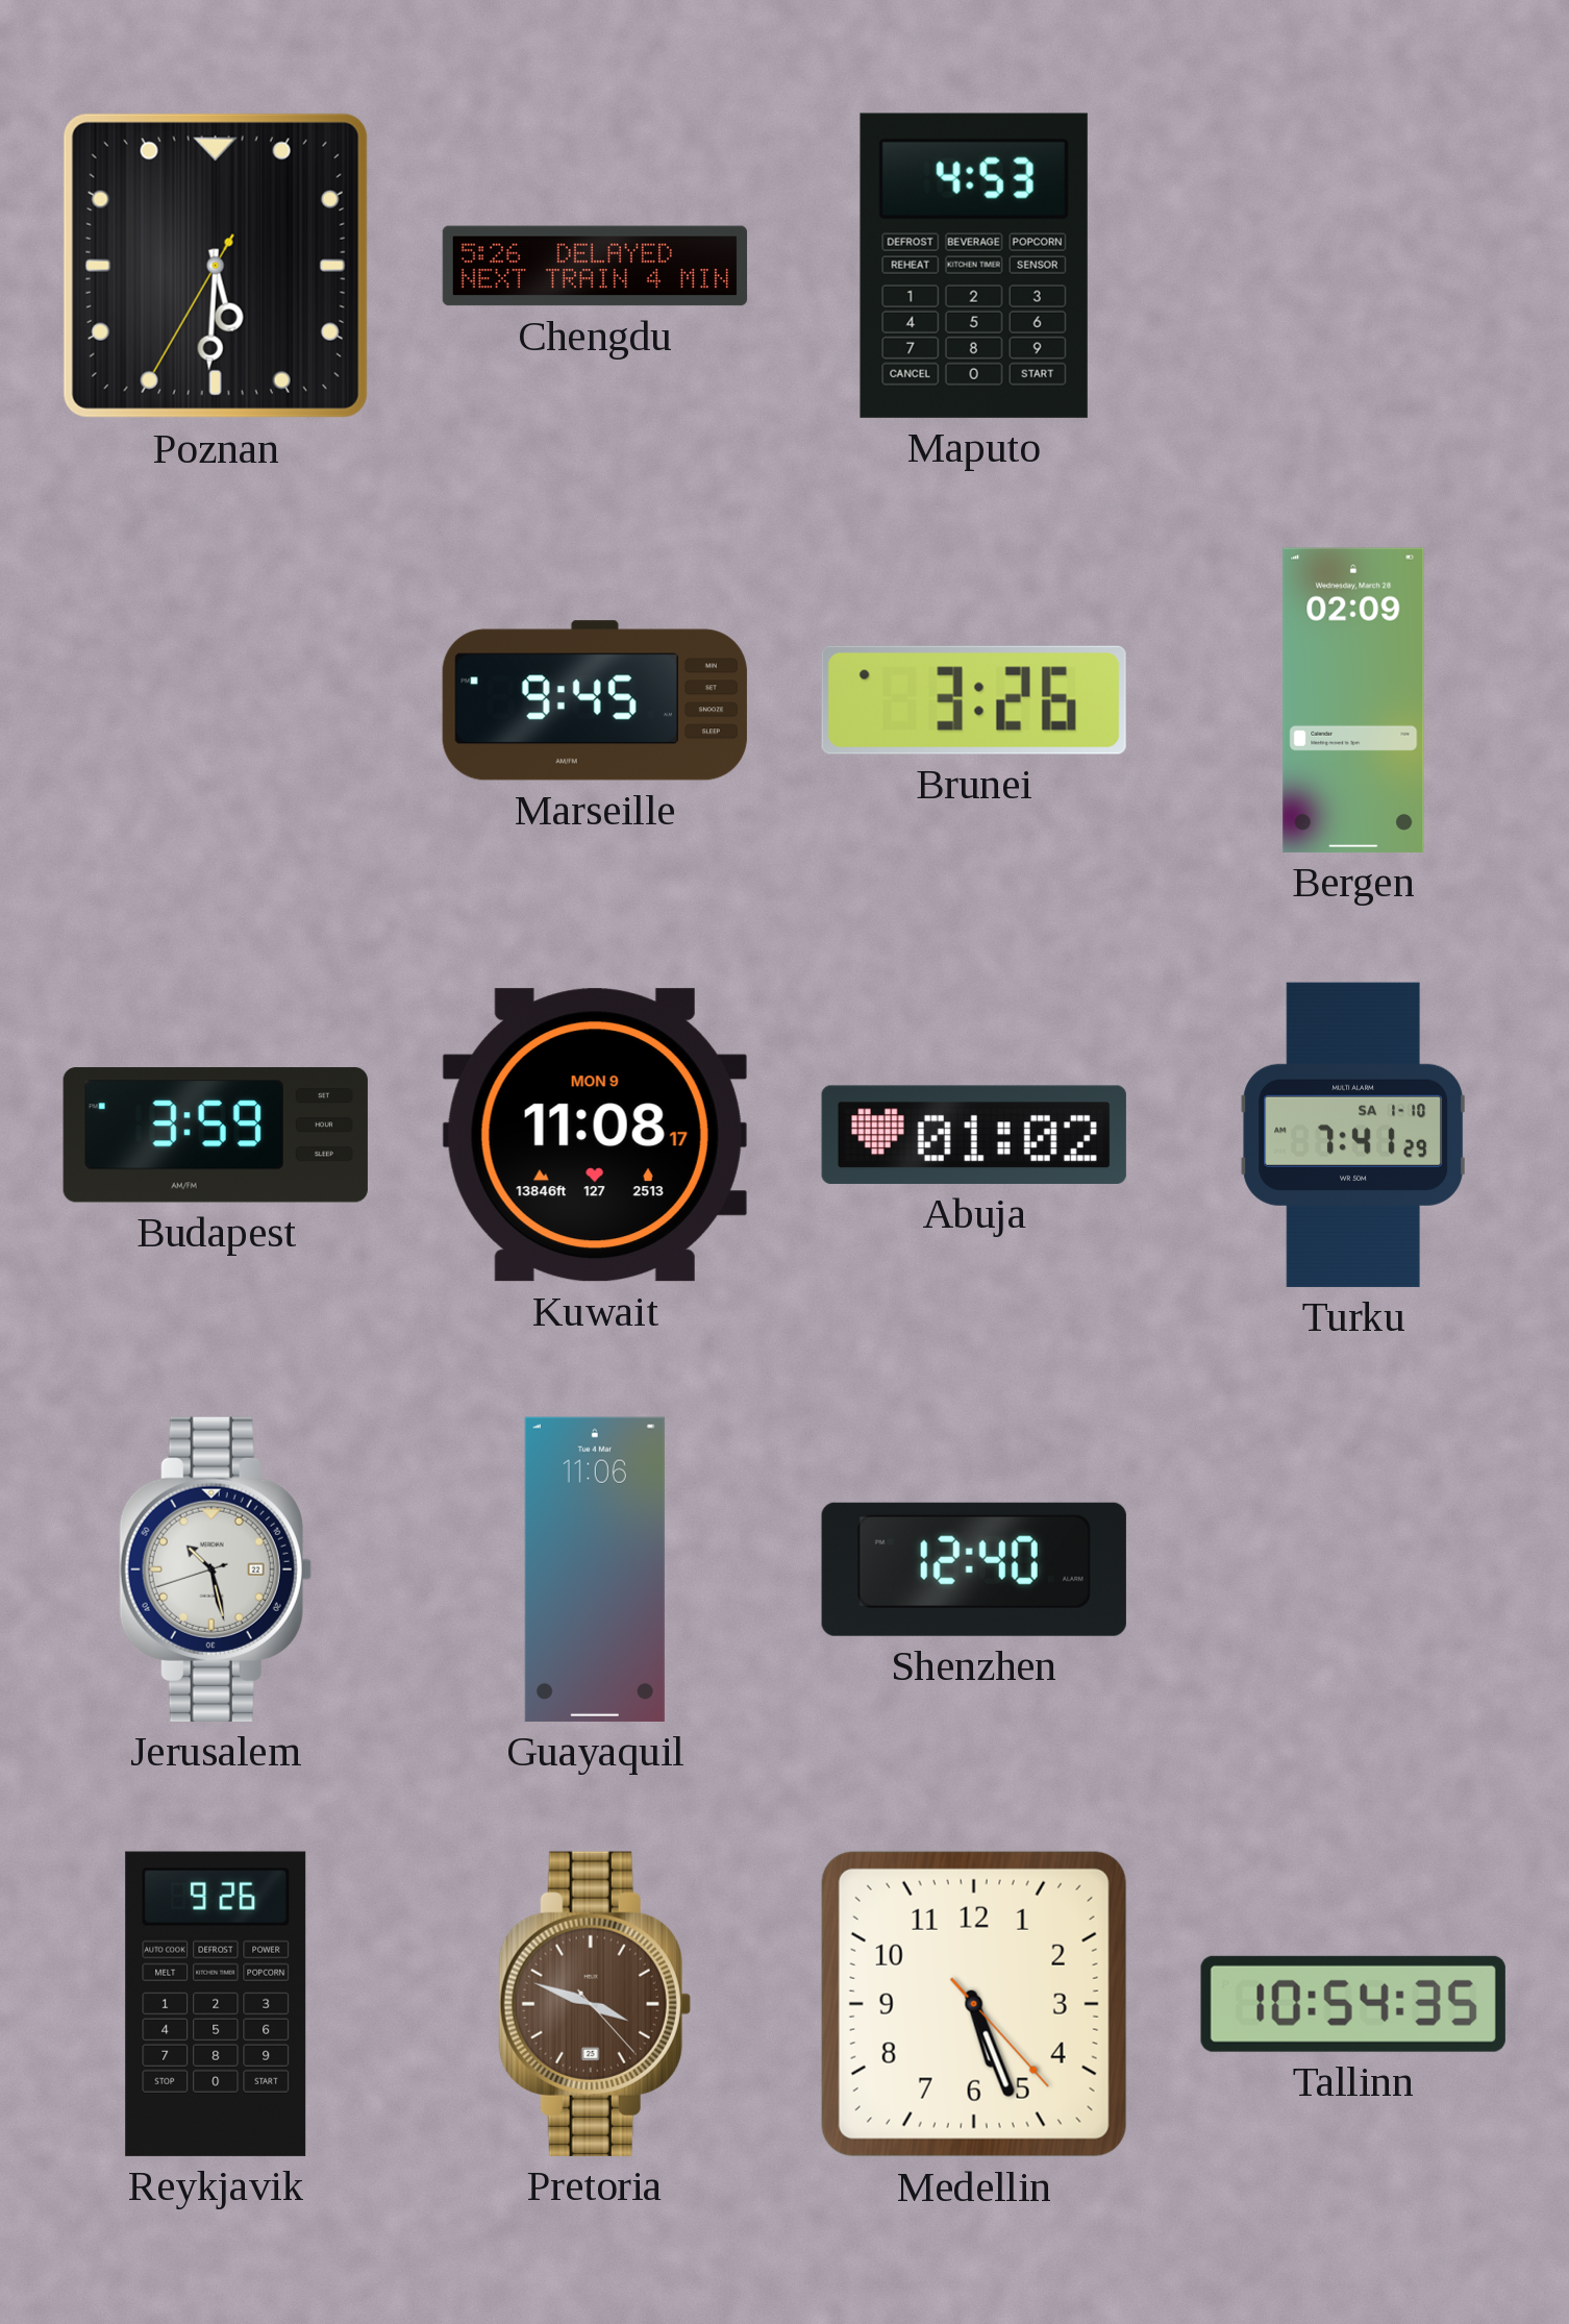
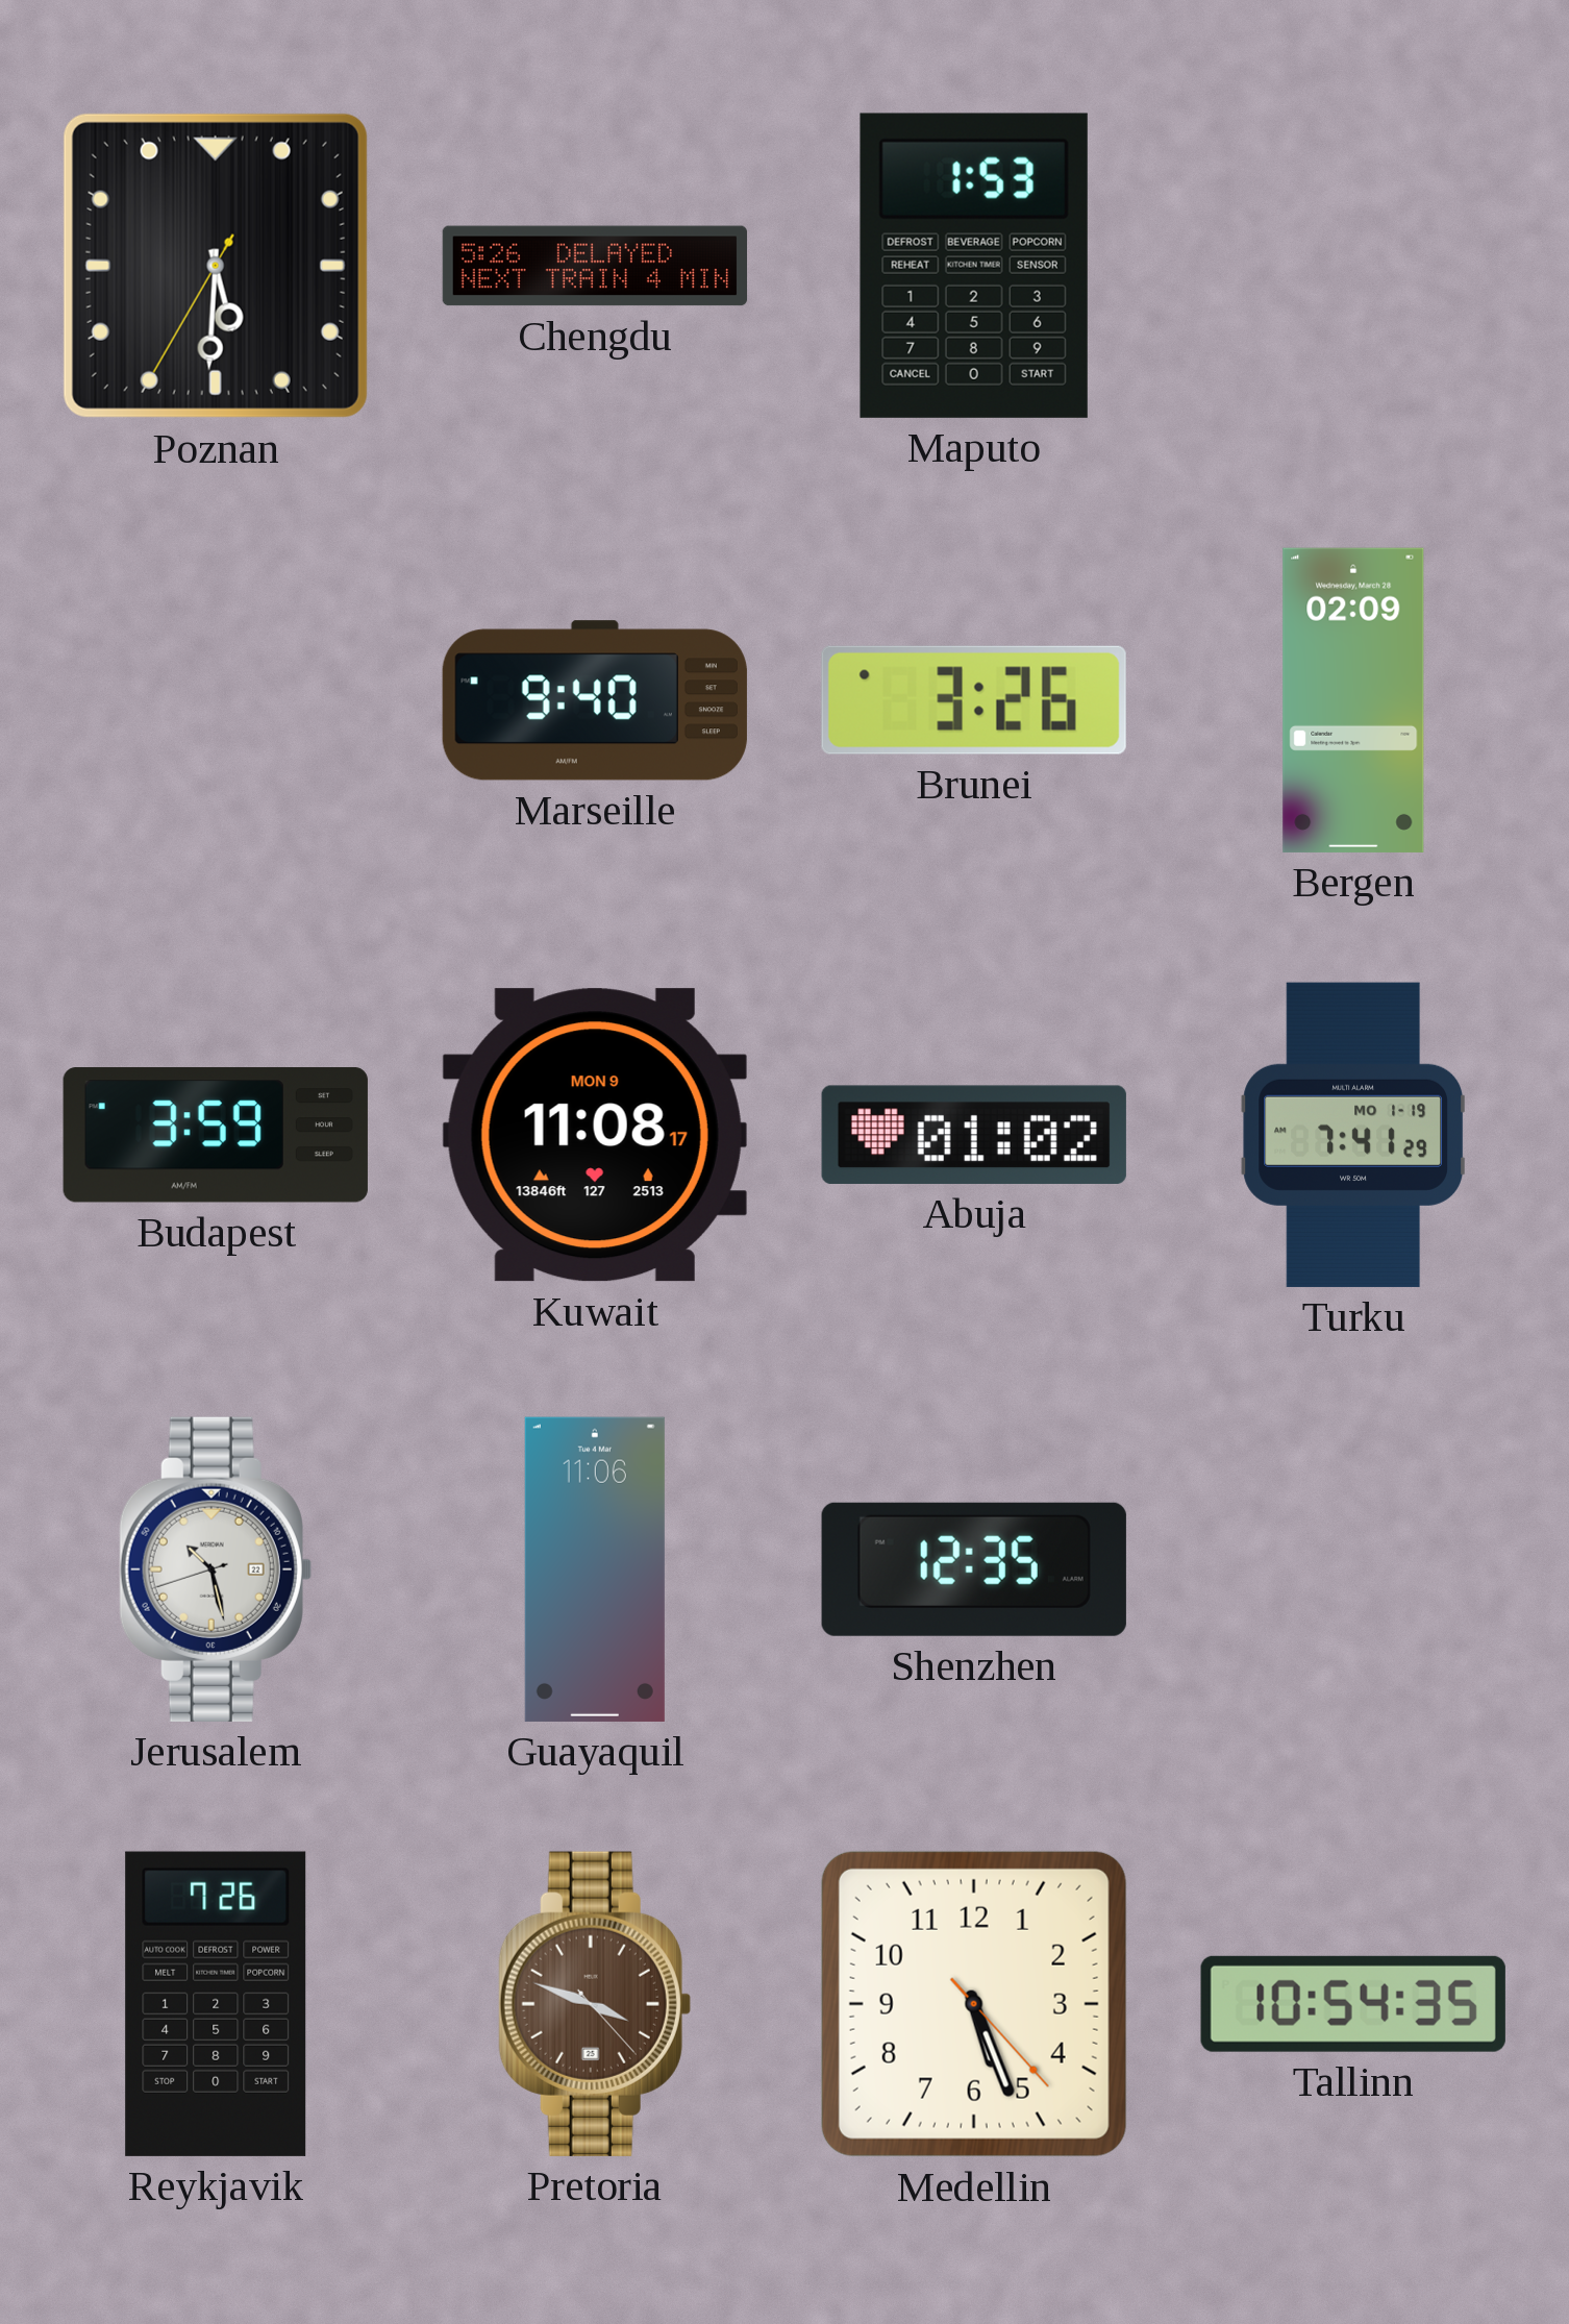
Maputo: 4:53 -> 1:53
Marseille: 9:45 -> 9:40
Turku date: SA 1-10 -> MO 1-19
Shenzhen: 12:40 -> 12:35
Reykjavik: 9:26 -> 7:26
